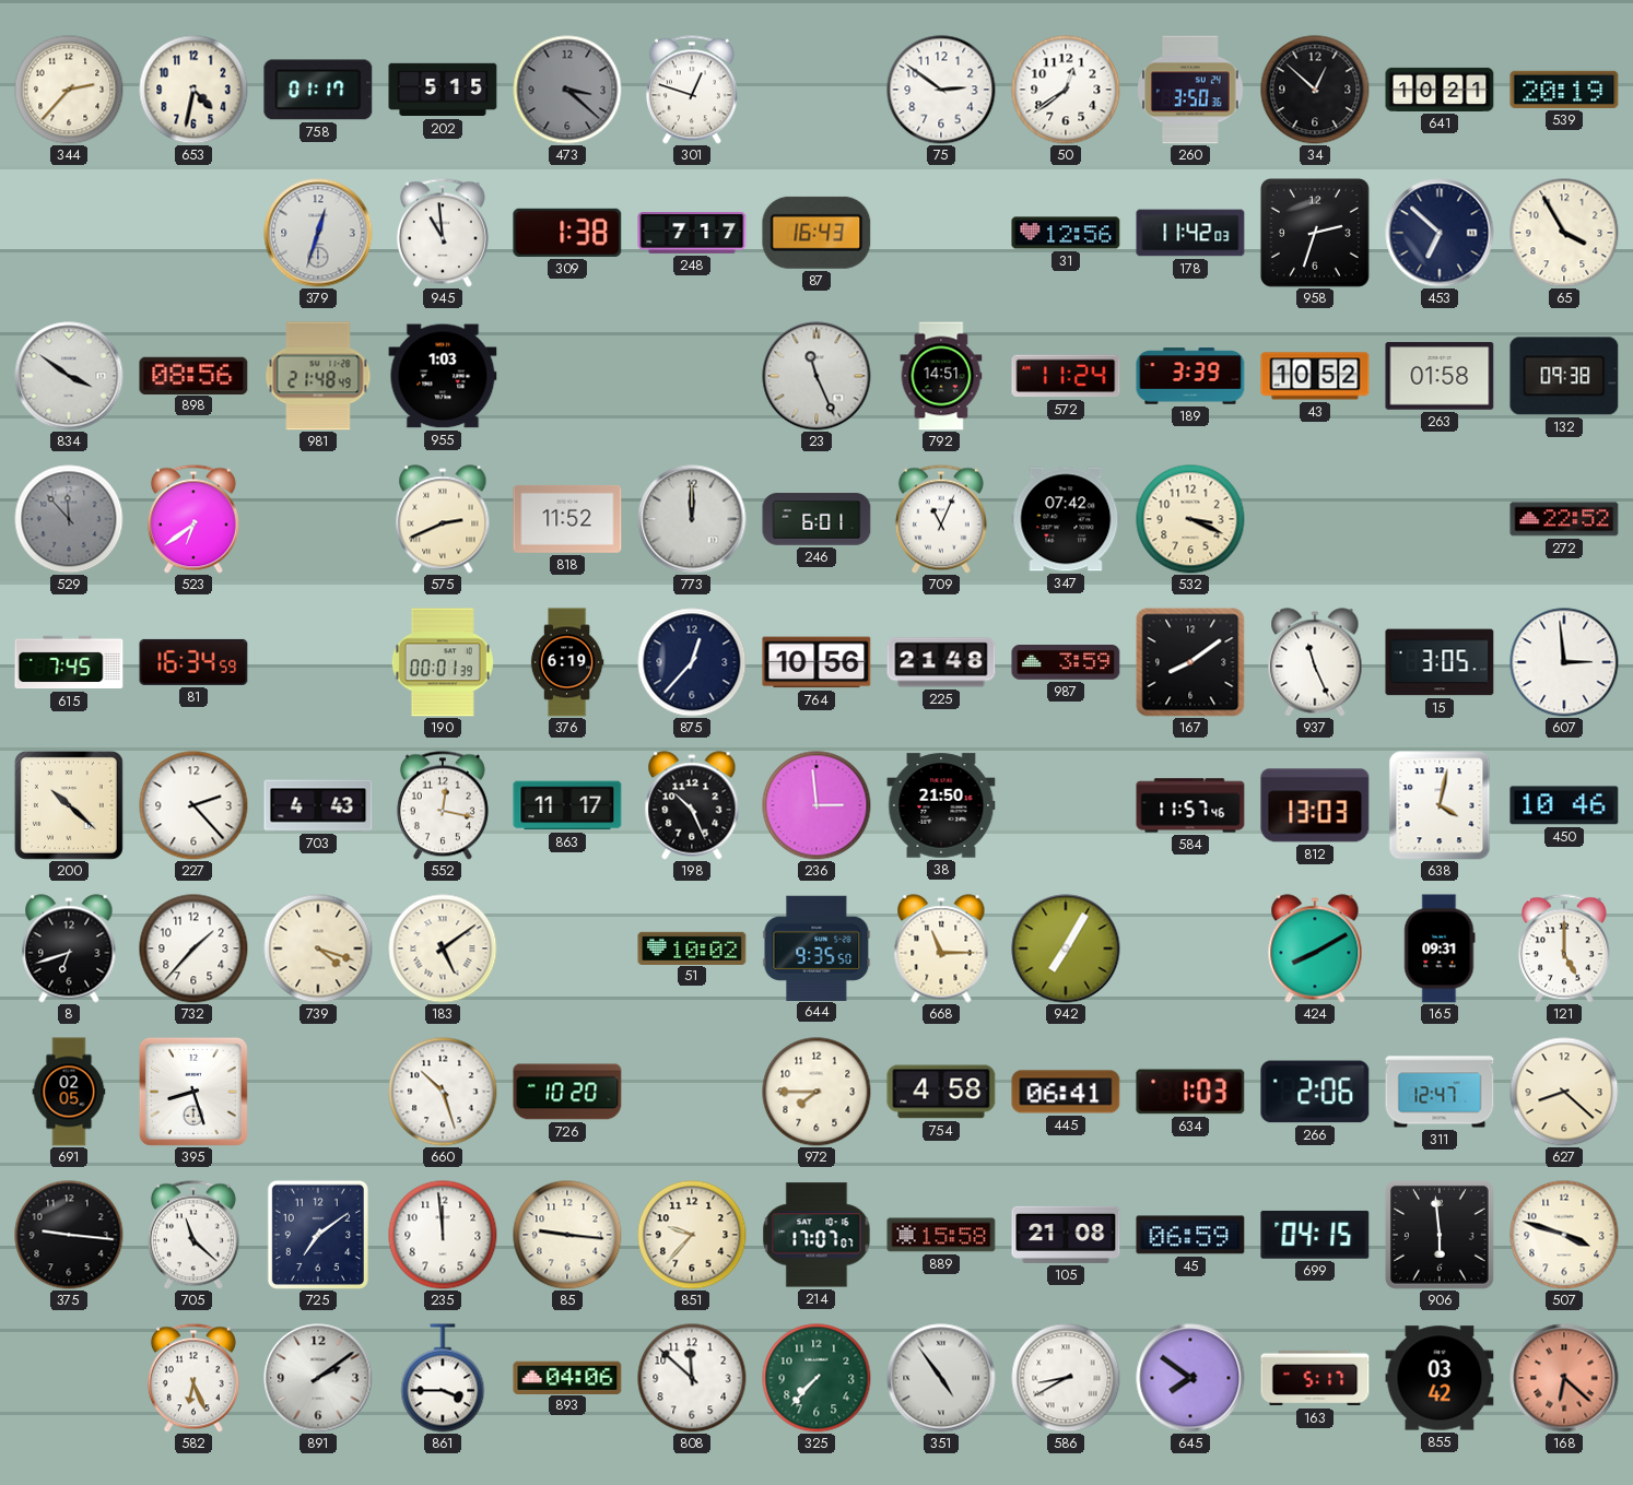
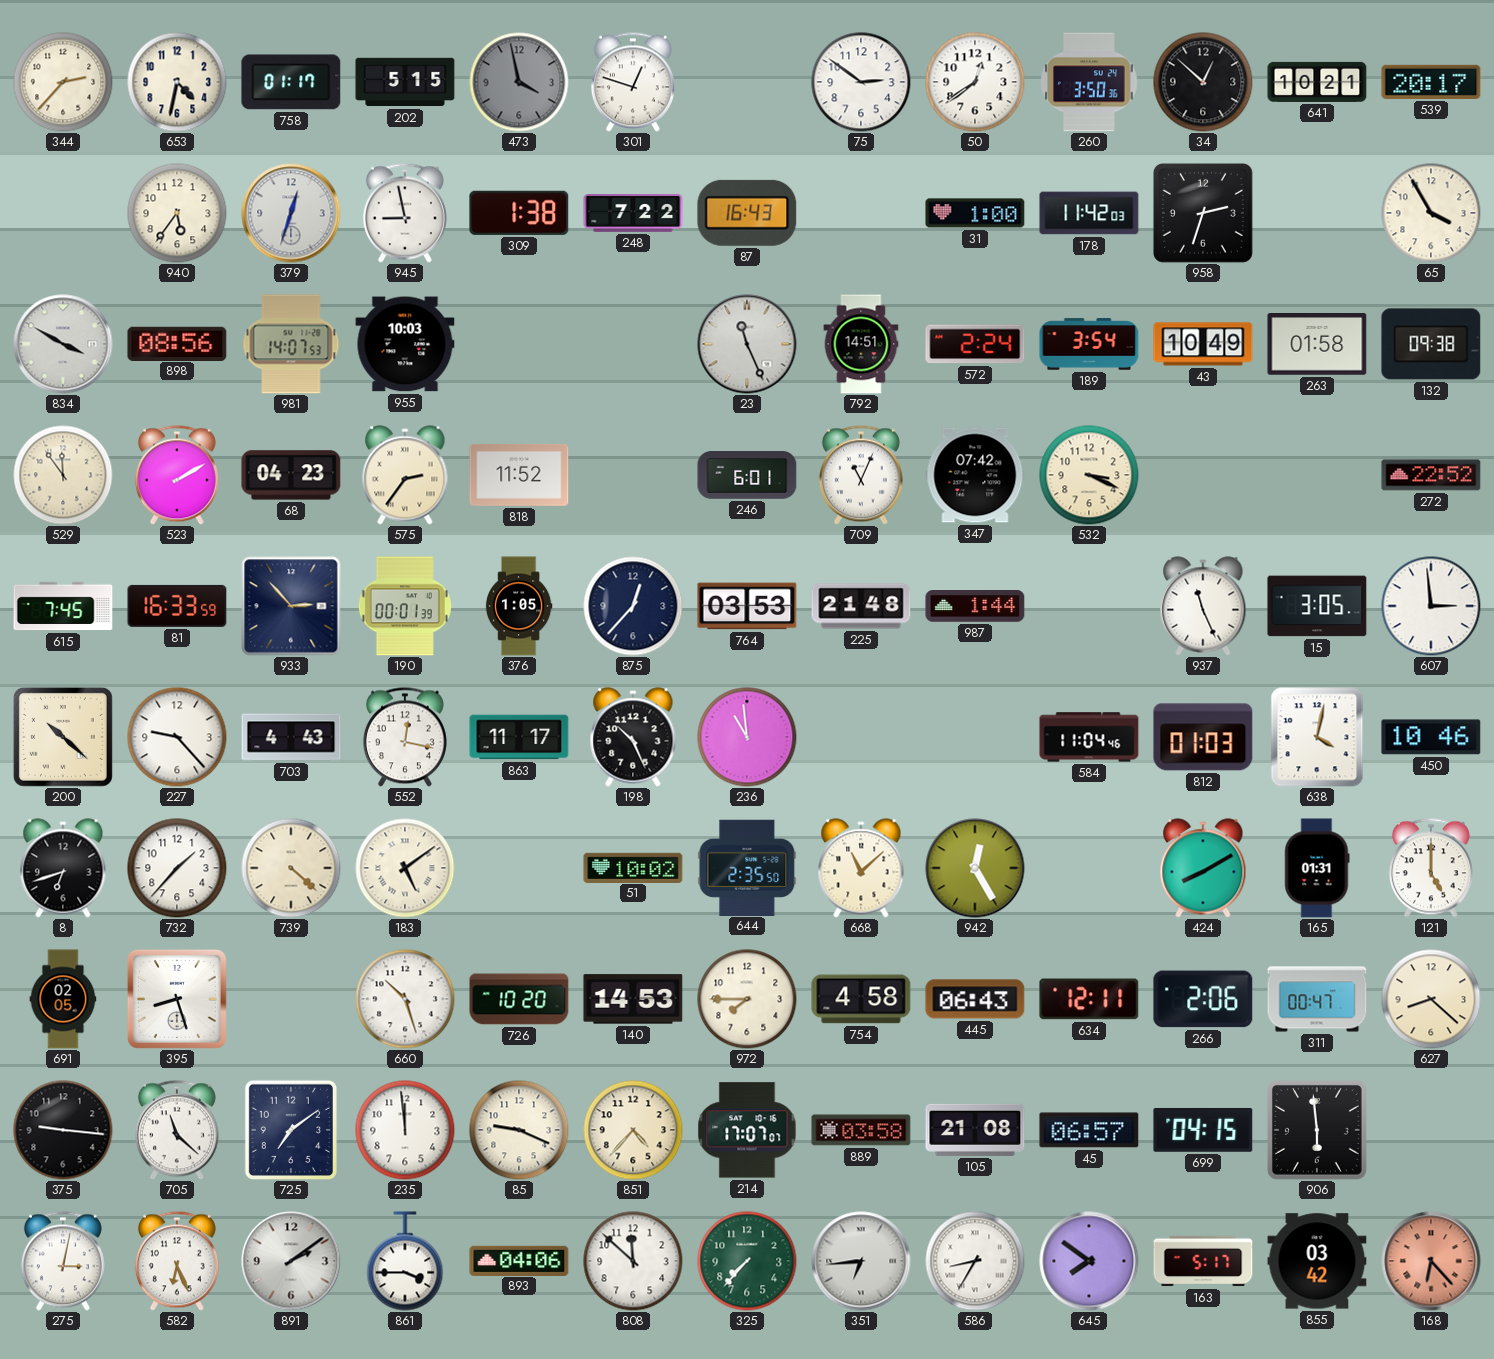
473: 3:22 -> 3:58
539: 20:19 -> 20:17
940: none -> 5:36
945: 10:59 -> 8:58
248: 7:17 -> 7:22
31: 12:56 -> 1:00
453: 6:52 -> none
834: 3:51 -> 3:50
981: 21:48 -> 14:07
955: 1:03 -> 10:03
572: 11:24 -> 2:24
189: 3:39 -> 3:54
43: 10:52 -> 10:49
529: 11:53 -> 11:54
529 dial: grey -> cream
523: 6:39 -> 2:10
68: none -> 04:23
575: 2:41 -> 2:36
773: 12:00 -> none
81: 16:34 -> 16:33
933: none -> 2:53
376: 6:19 -> 1:05
764: 10:56 -> 03:53
987: 3:59 -> 1:44
167: 8:09 -> none
227: 2:23 -> 9:23
236: 2:59 -> 10:59
38: 21:50 -> none
584: 11:57 -> 11:04
812: 13:03 -> 01:03
739: 4:18 -> 4:22
644: 9:35 -> 2:35
668: 11:15 -> 11:08
942: 7:05 -> 12:25
165: 09:31 -> 01:31
140: none -> 14:53
445: 06:41 -> 06:43
634: 1:03 -> 12:11
311: 12:47 -> 00:47
85: 9:16 -> 9:19
851: 9:37 -> 4:37
889: 15:58 -> 03:58
45: 06:59 -> 06:57
507: 3:48 -> none
275: none -> 3:02
351: 4:54 -> 6:44
586: 8:40 -> 8:35
168: 6:22 -> 6:23
